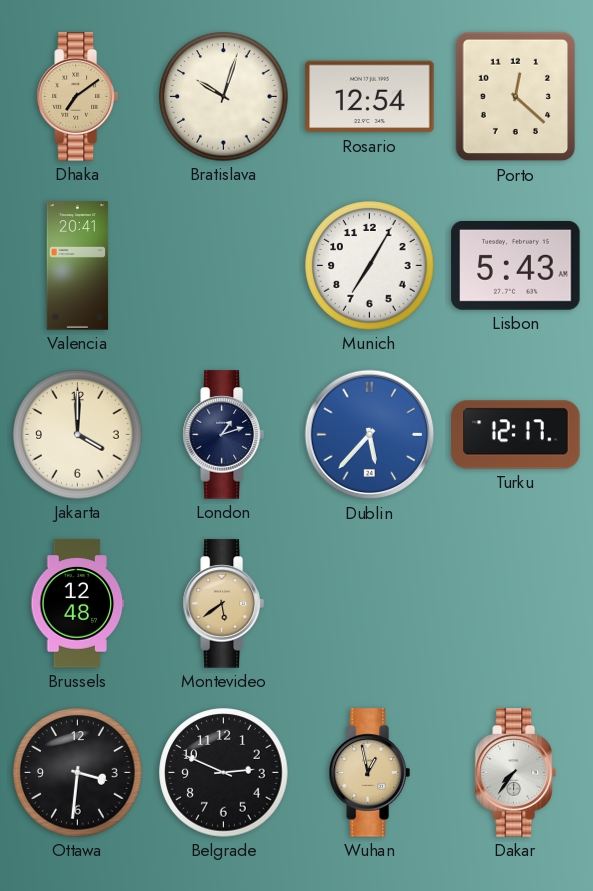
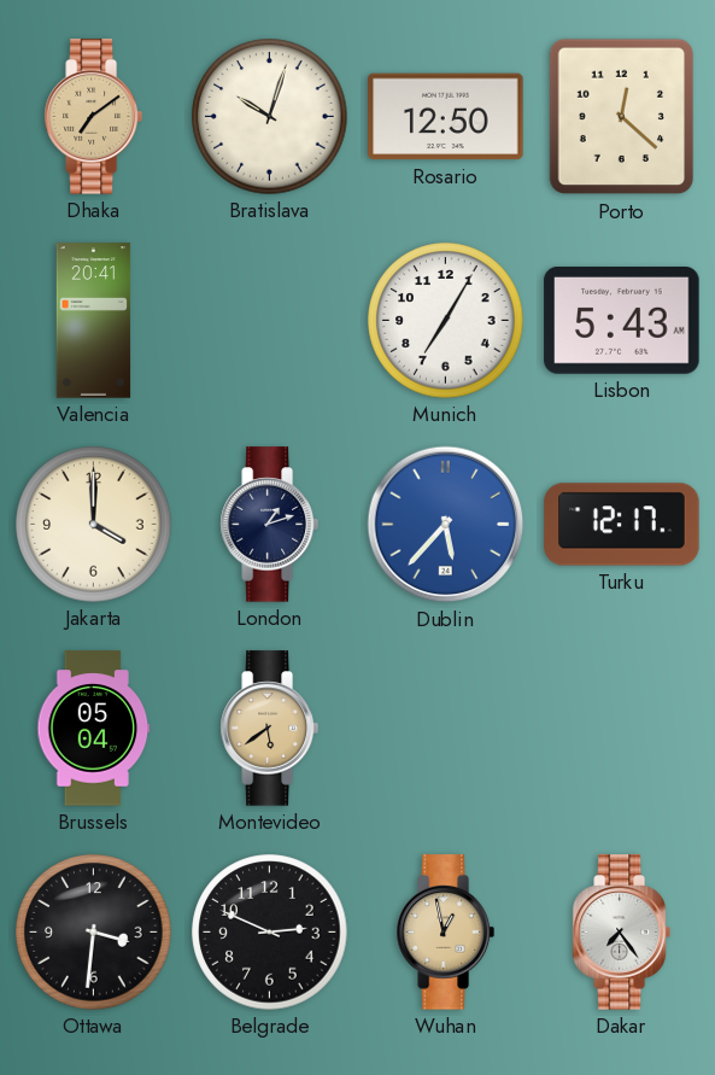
Rosario: 12:54 -> 12:50
Brussels: 12:48 -> 05:04
Dakar: 7:36 -> 7:24
